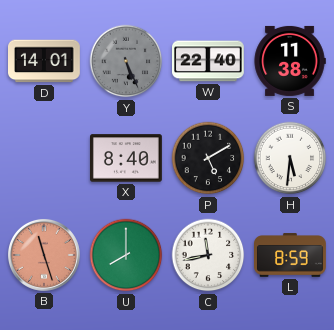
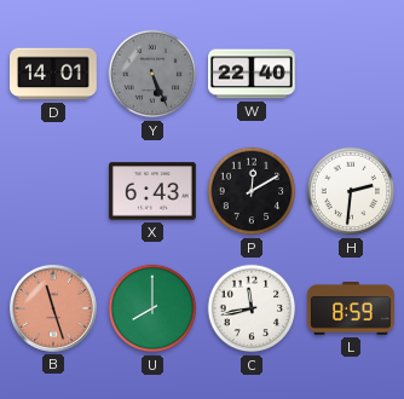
S: 11:38 -> none
X: 8:40 -> 6:43
P: 5:10 -> 12:10
H: 5:31 -> 2:31
